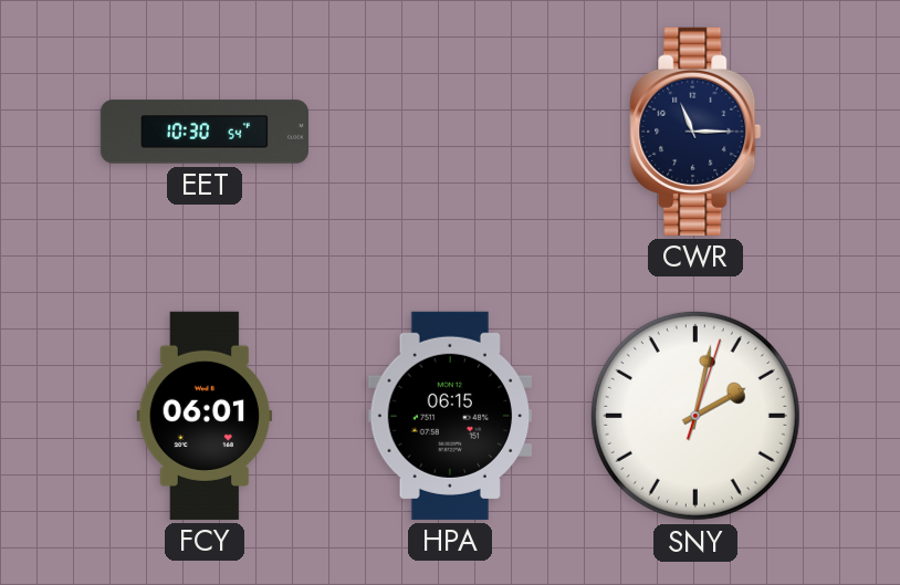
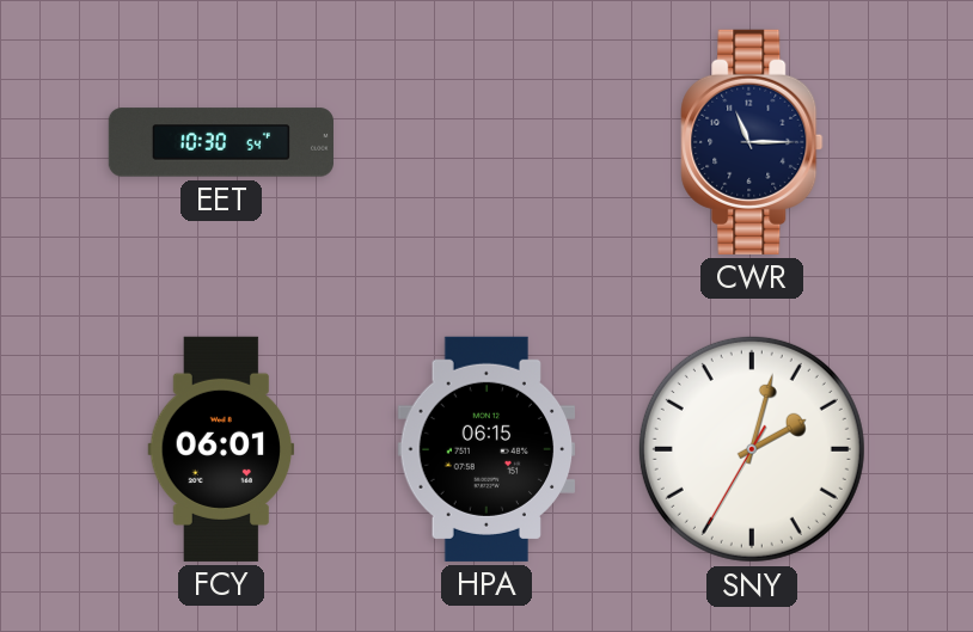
SNY: 2:02:03 -> 2:02:35
